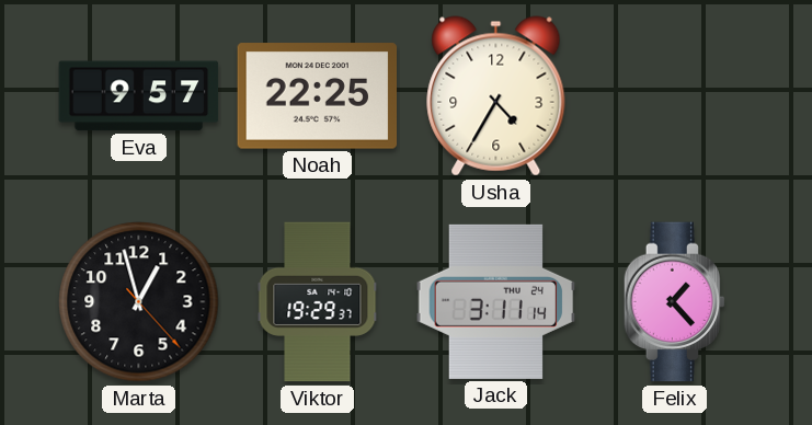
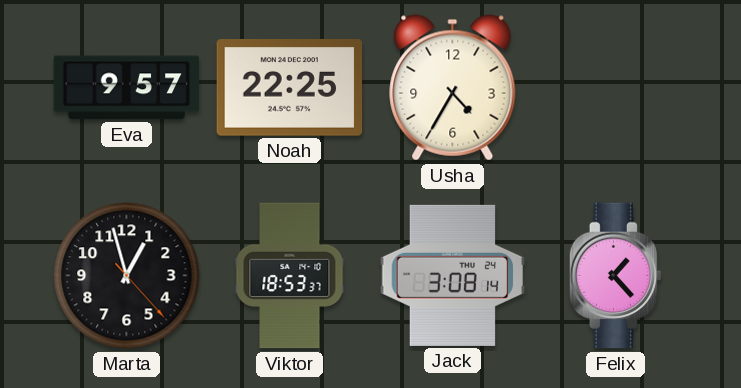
Viktor: 19:29 -> 18:53
Jack: 3:11 -> 3:08
